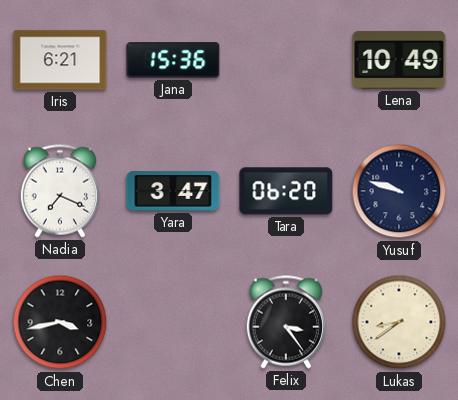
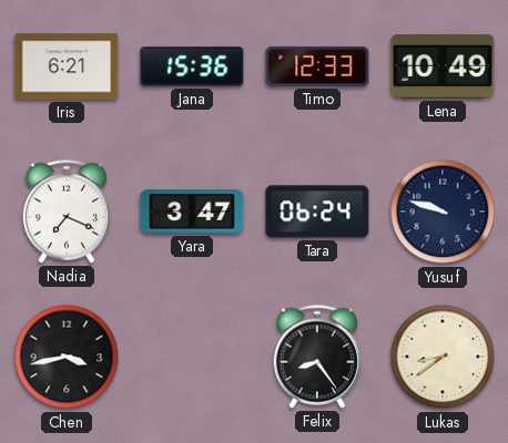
Timo: none -> 12:33
Tara: 06:20 -> 06:24
Felix: 3:24 -> 8:24
